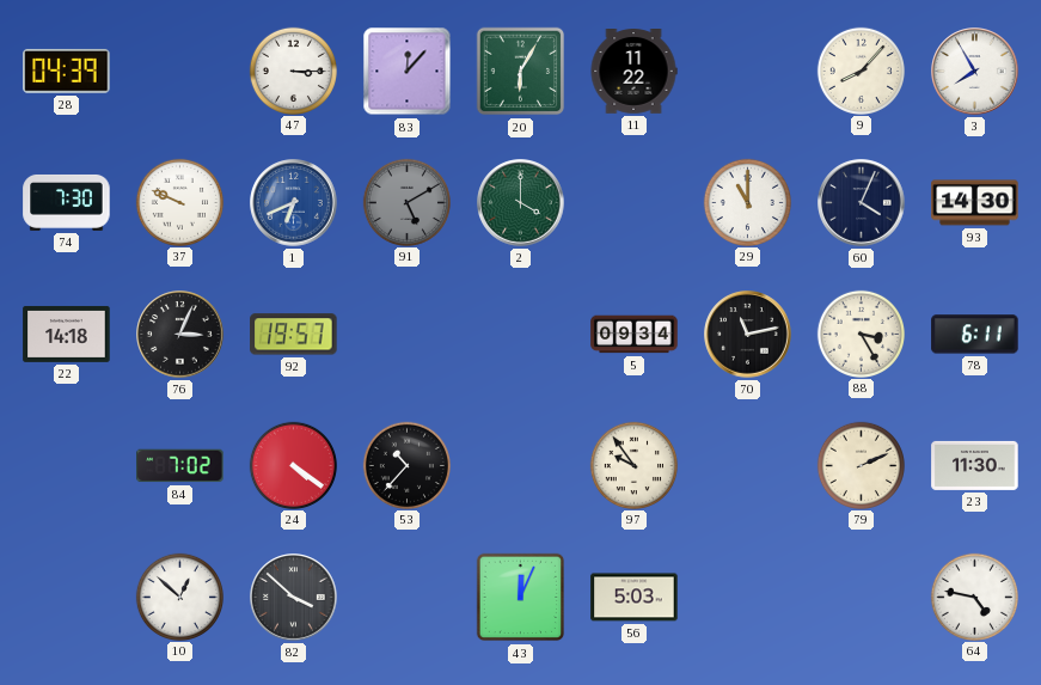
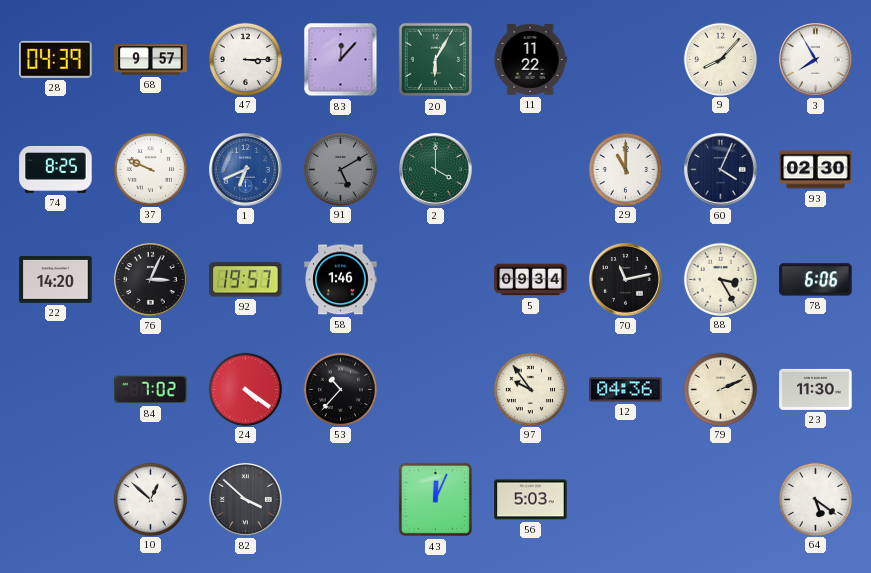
68: none -> 9:57
74: 7:30 -> 8:25
93: 14:30 -> 02:30
22: 14:18 -> 14:20
58: none -> 1:46
78: 6:11 -> 6:06
12: none -> 04:36
64: 4:47 -> 5:21
